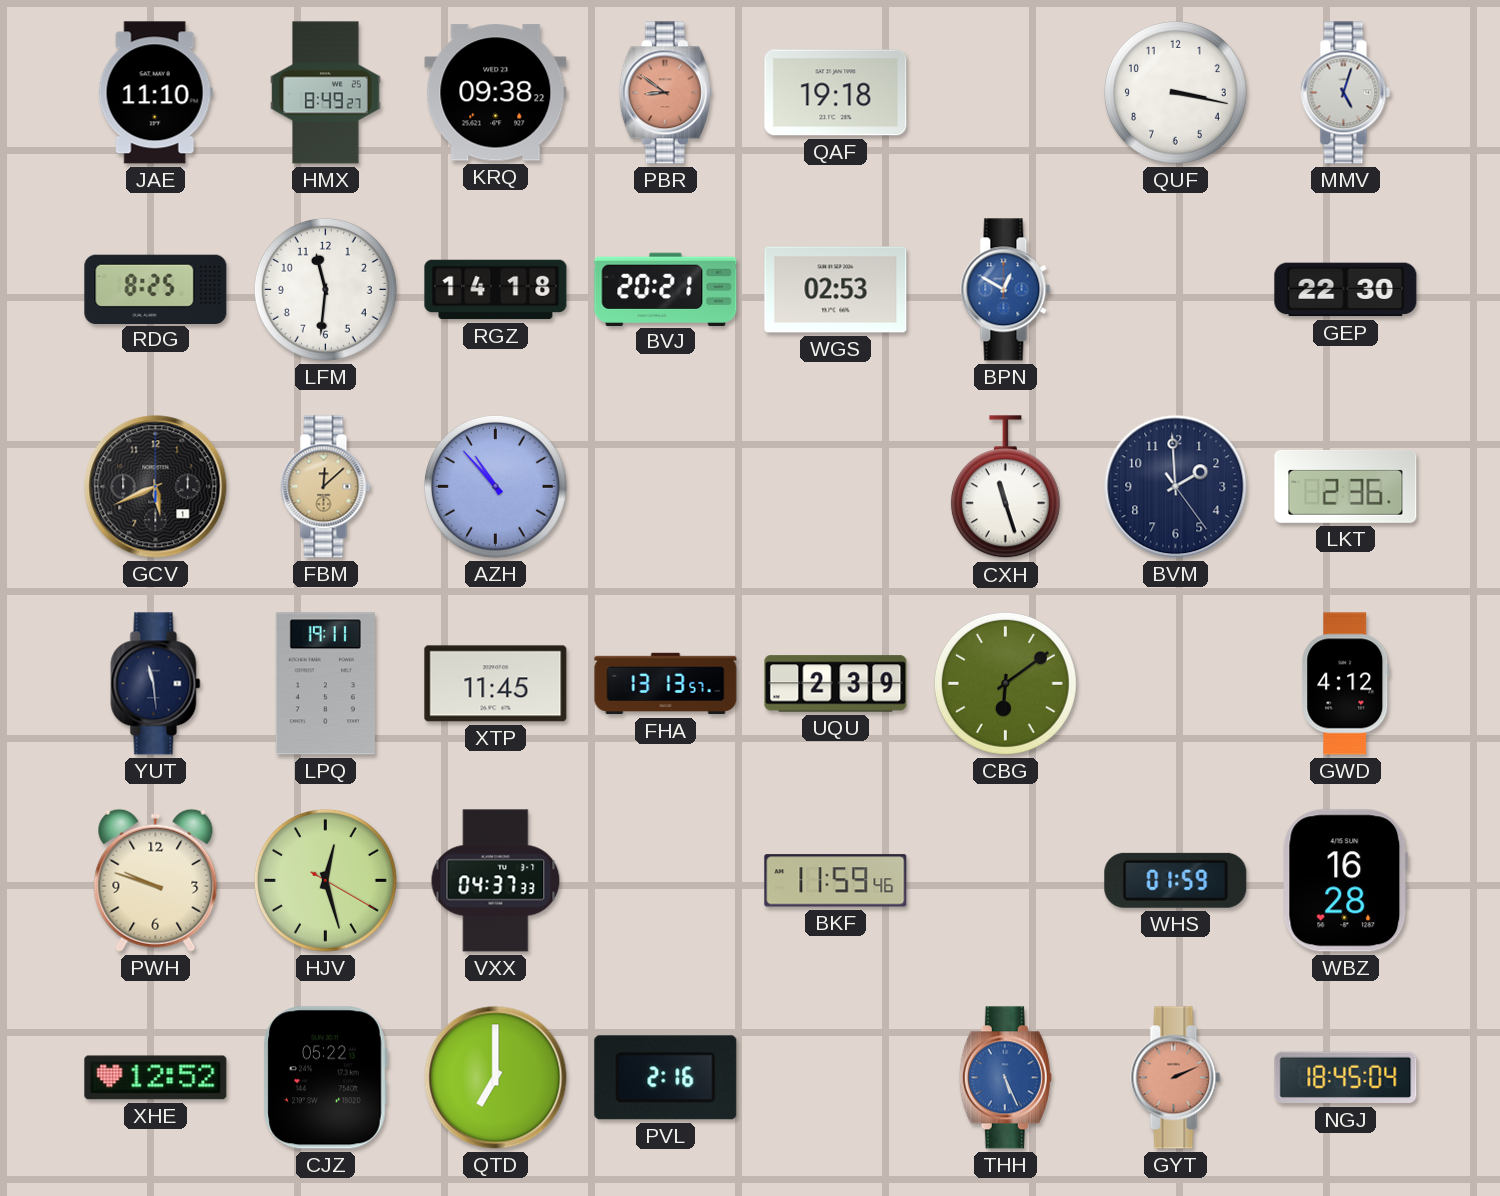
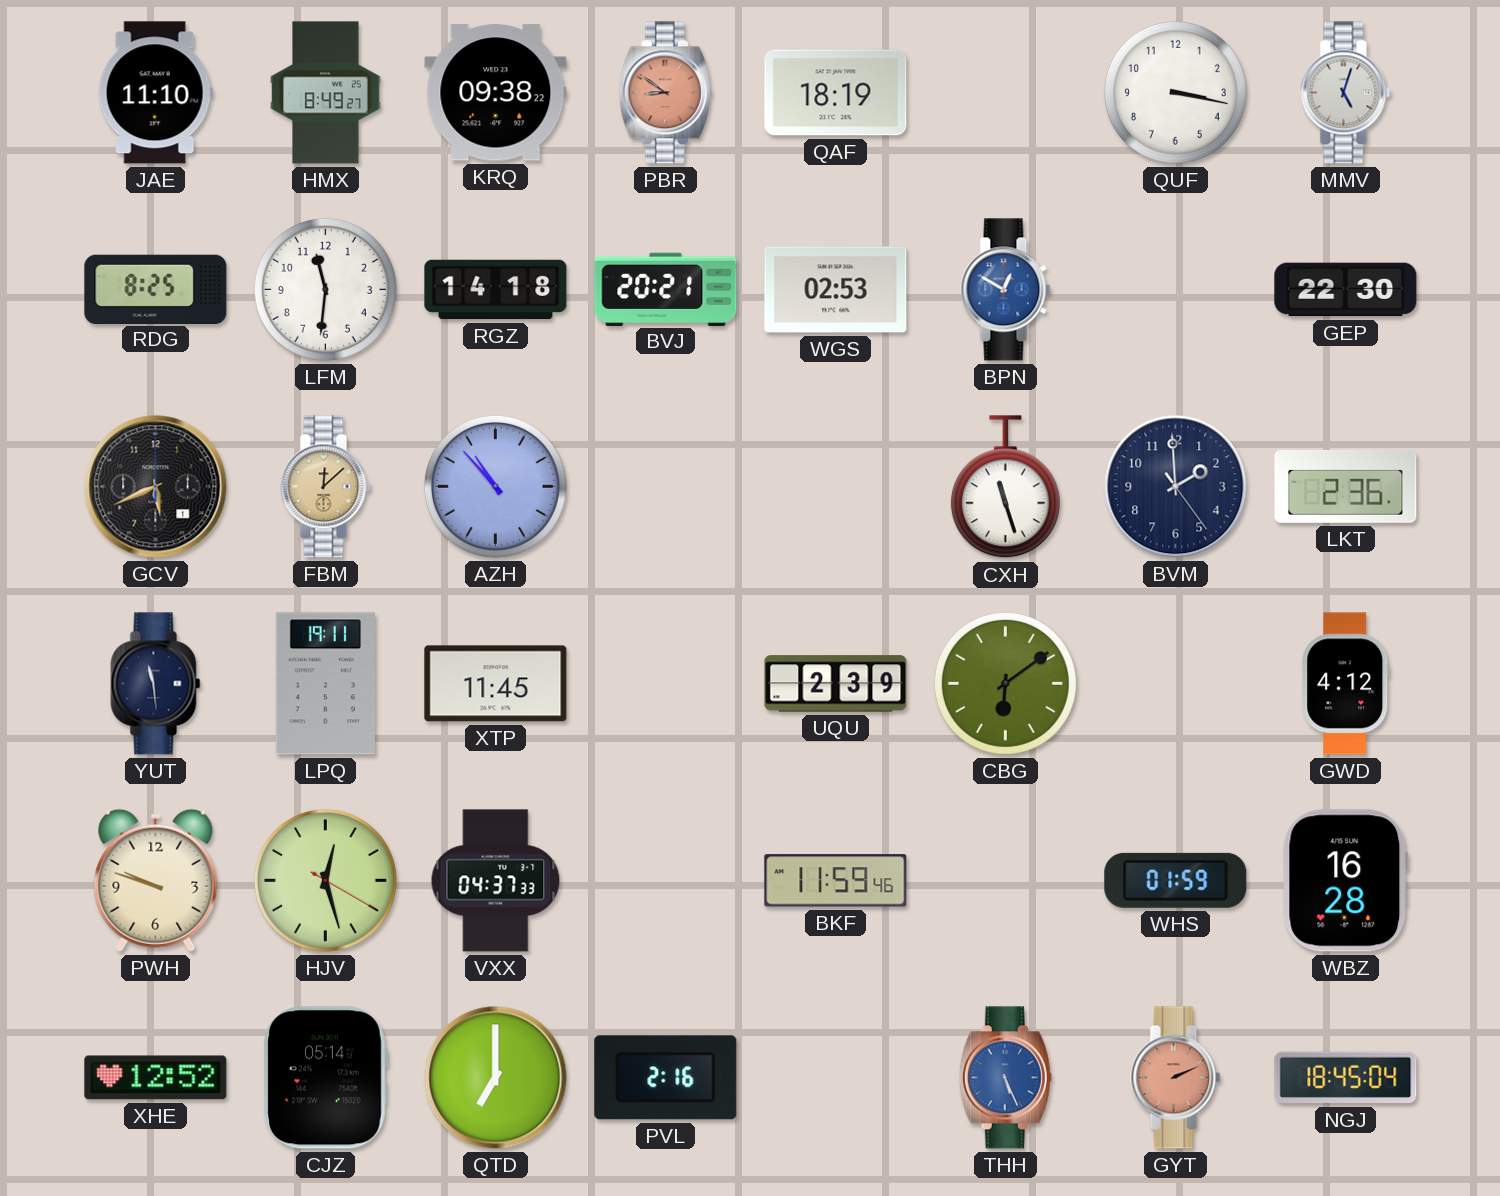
QAF: 19:18 -> 18:19
FHA: 13:13 -> none
CJZ: 05:22 -> 05:14
